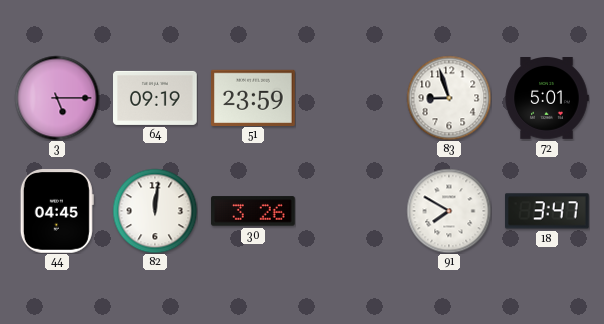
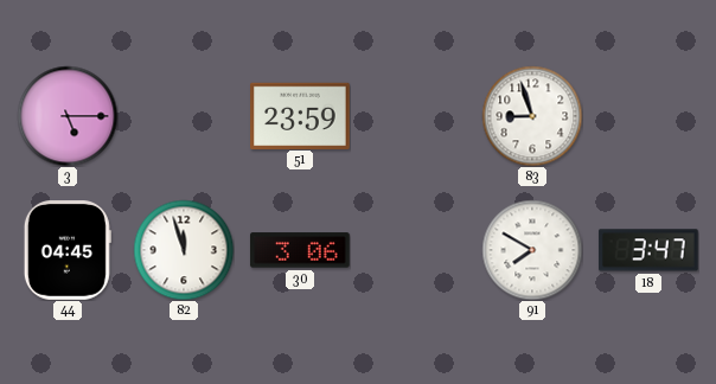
64: 09:19 -> none
72: 5:01 -> none
82: 12:01 -> 11:57
30: 3:26 -> 3:06
